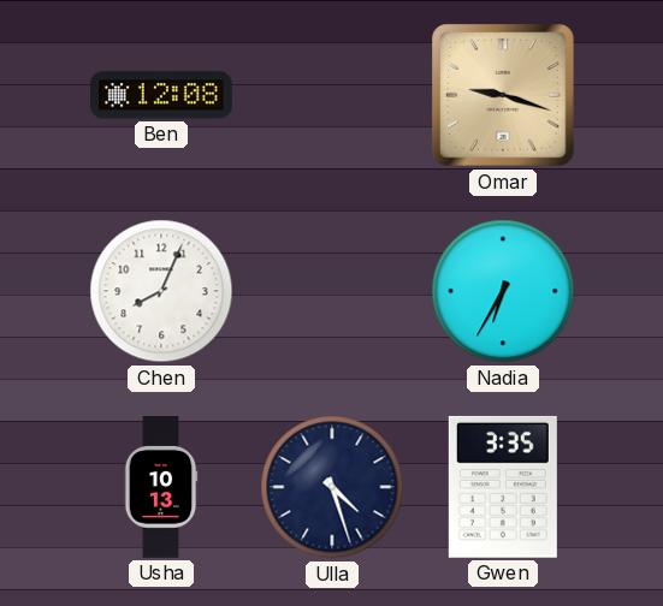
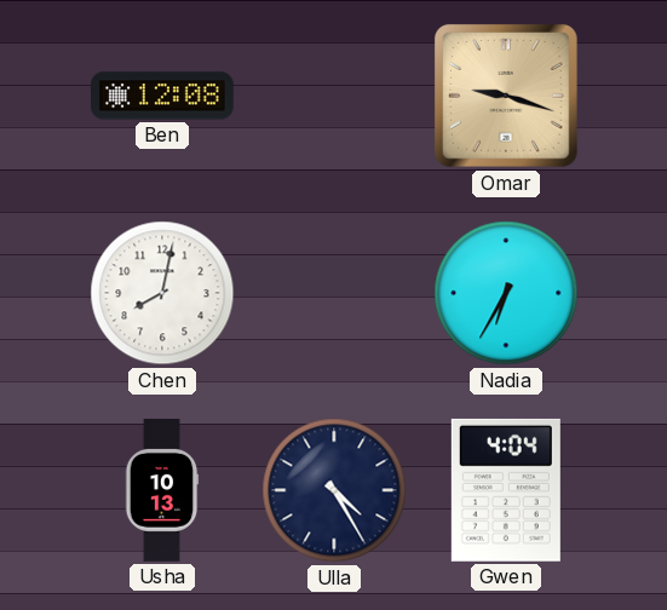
Chen: 8:04 -> 8:02
Ulla: 4:27 -> 4:25
Gwen: 3:35 -> 4:04
